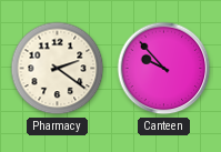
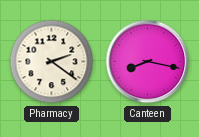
Canteen: 9:53 -> 8:17
